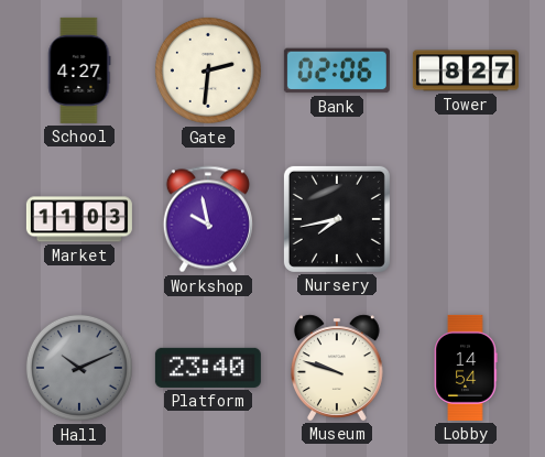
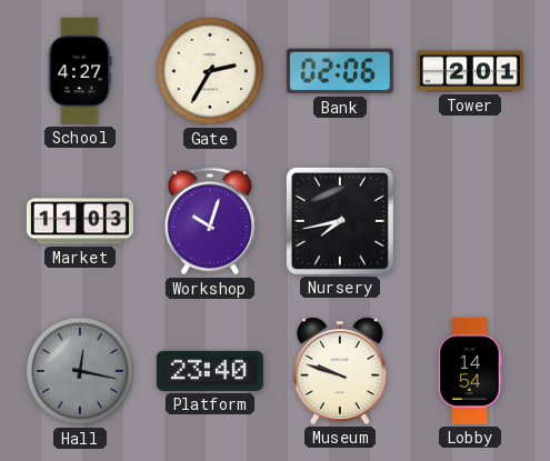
Gate: 2:31 -> 2:35
Tower: 8:27 -> 2:01
Workshop: 9:58 -> 10:03
Hall: 10:11 -> 12:17
